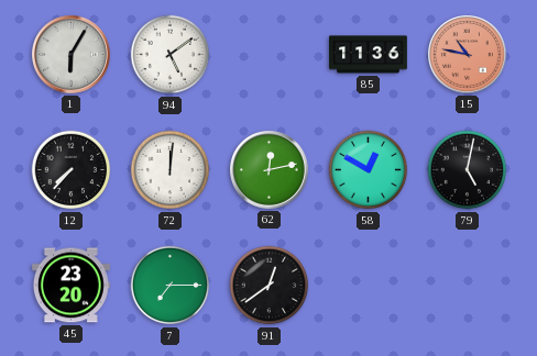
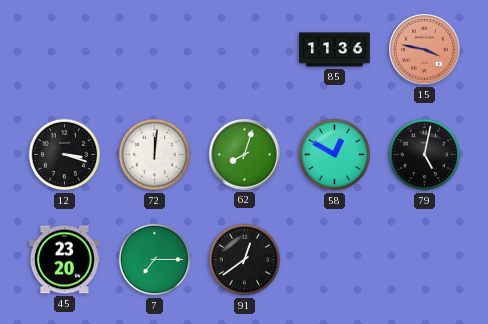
1: 6:05 -> none
94: 5:09 -> none
15: 10:47 -> 3:47
12: 7:37 -> 3:18
62: 12:13 -> 8:03
